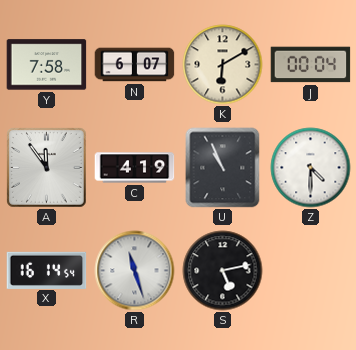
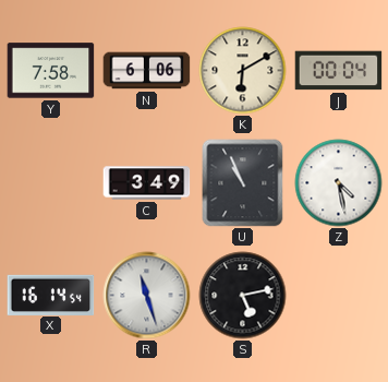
N: 6:07 -> 6:06
A: 11:54 -> none
C: 4:19 -> 3:49
Z: 4:30 -> 4:28
